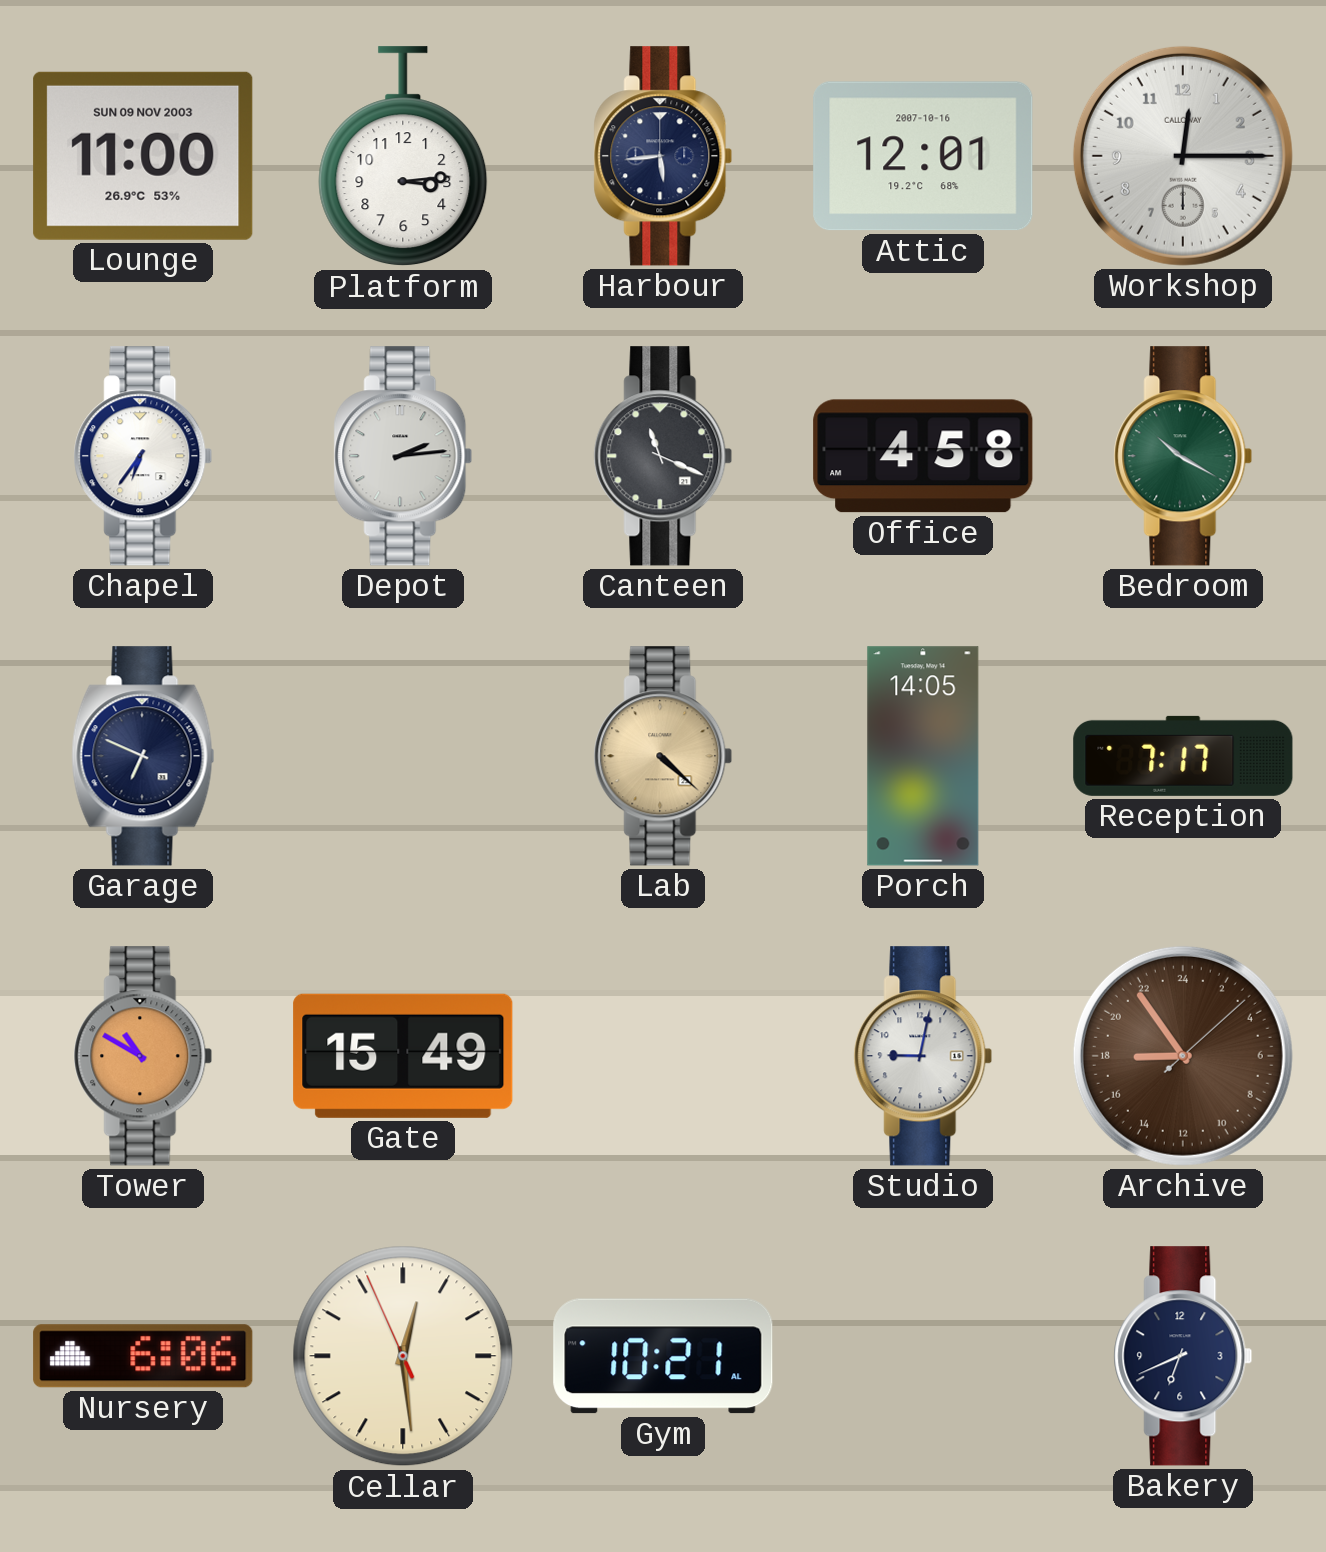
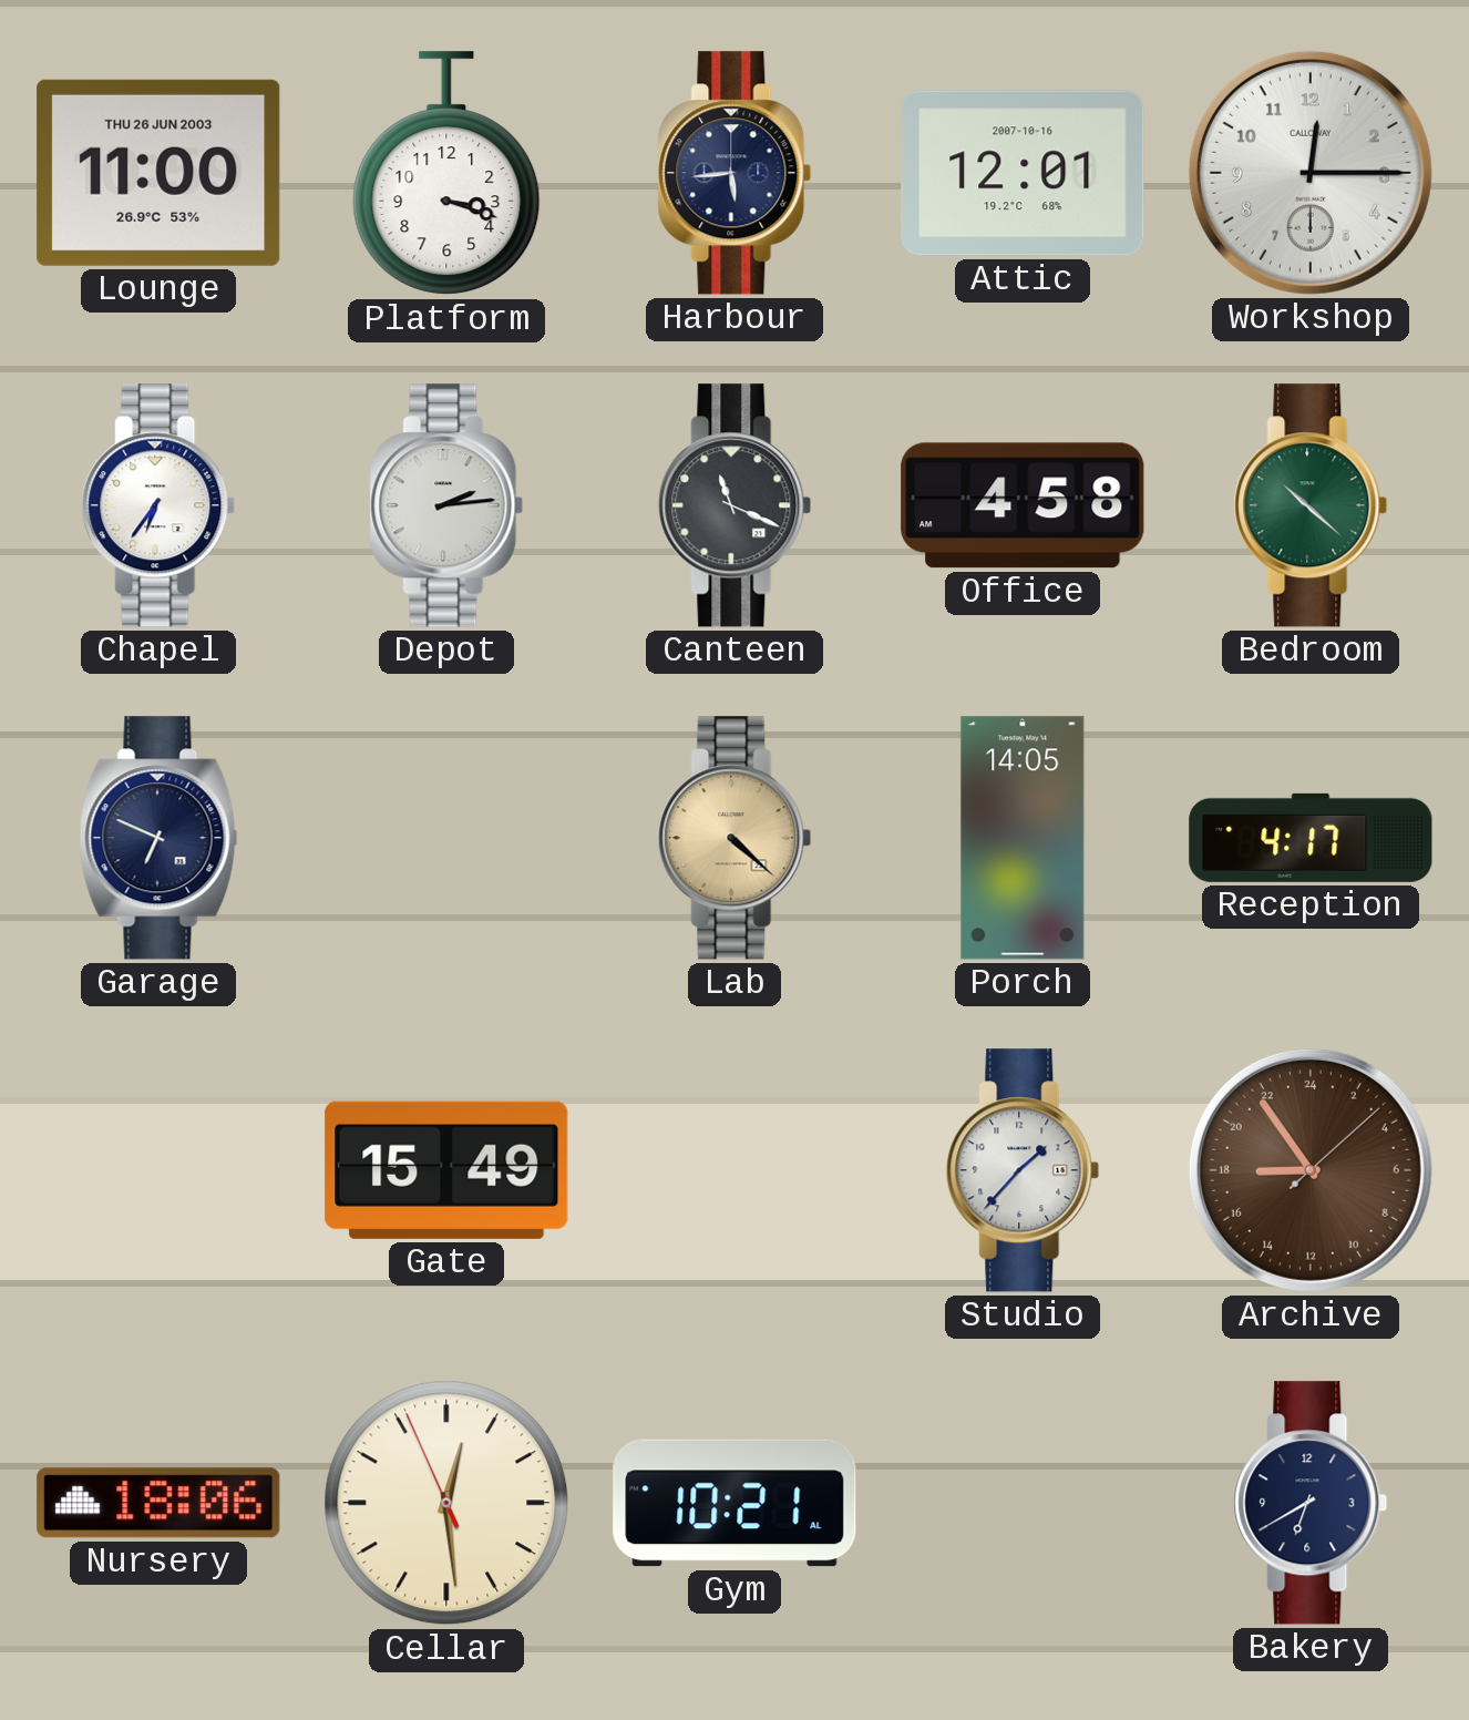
Lounge date: SUN 09 NOV 2003 -> THU 26 JUN 2003
Platform: 3:14 -> 3:18
Bedroom: 10:20 -> 10:22
Reception: 7:17 -> 4:17
Tower: 10:50 -> none
Studio: 9:02 -> 1:37
Nursery: 6:06 -> 18:06
Bakery: 6:41 -> 6:40
